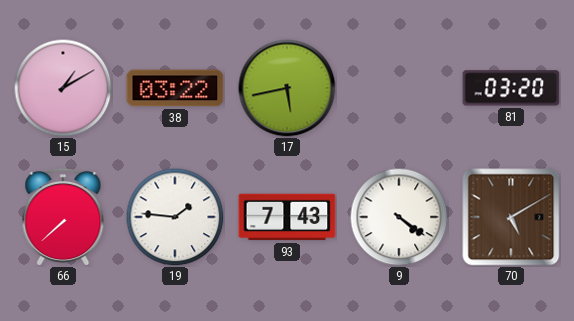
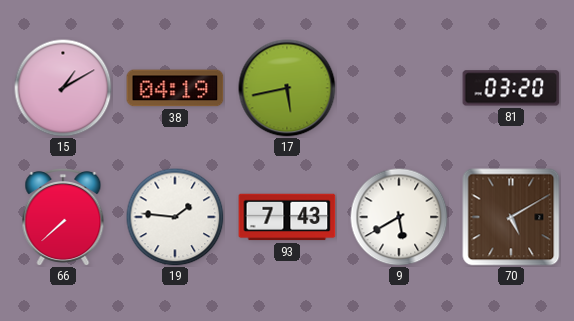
38: 03:22 -> 04:19
9: 4:21 -> 5:40
